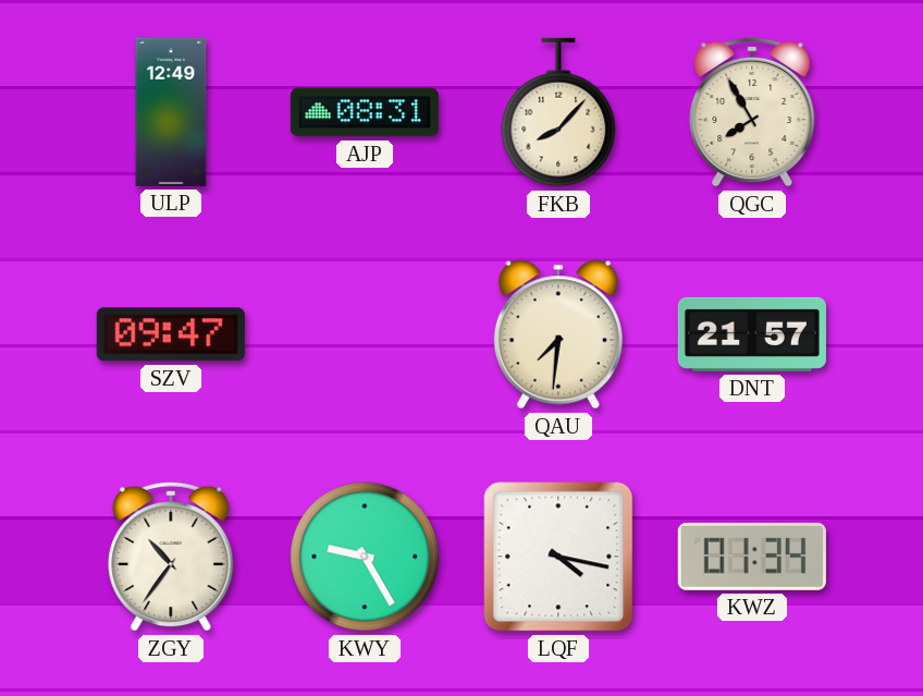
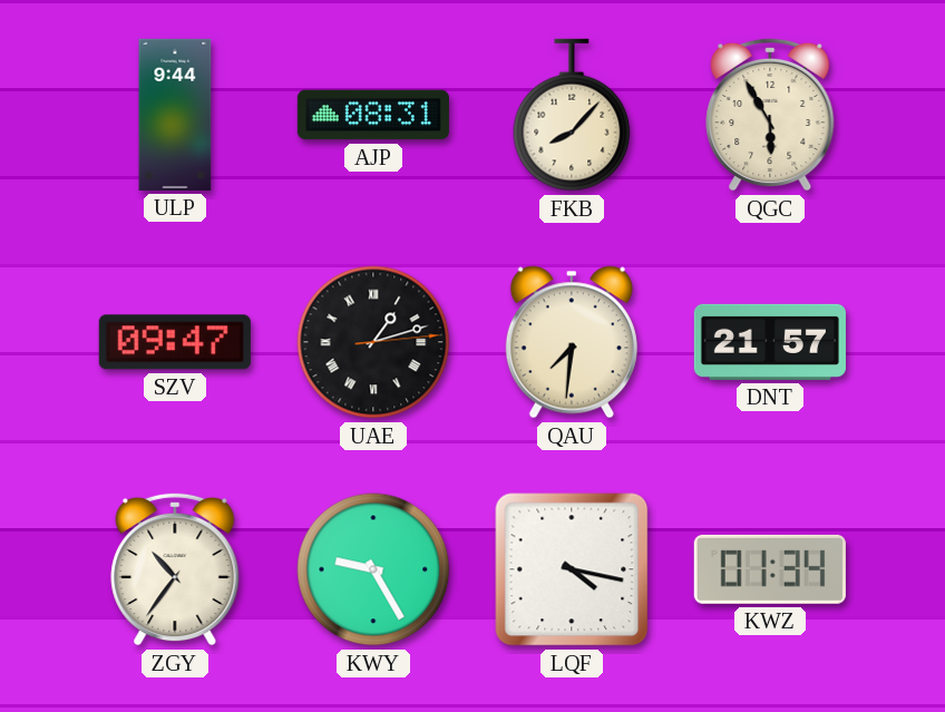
ULP: 12:49 -> 9:44
QGC: 7:55 -> 5:55
UAE: none -> 1:12
